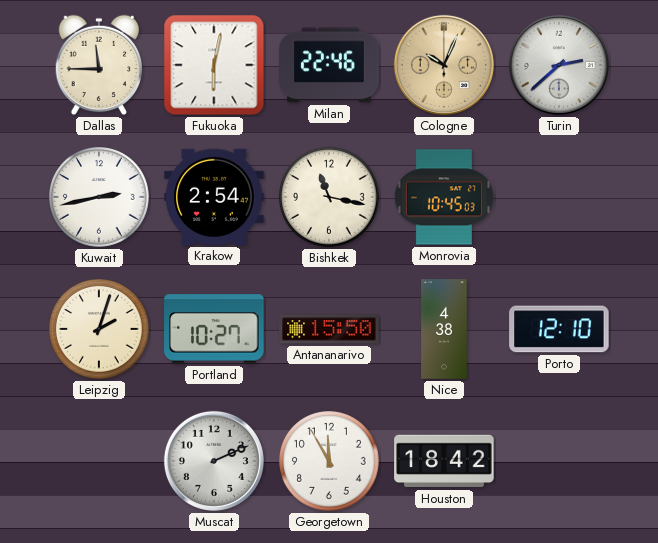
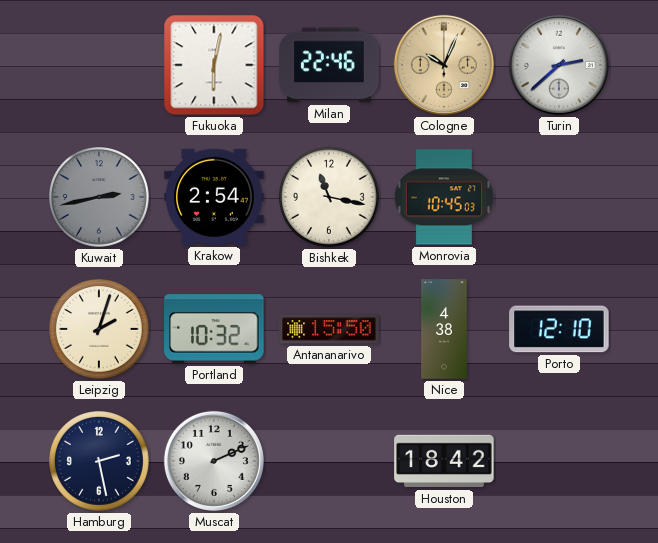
Dallas: 11:45 -> none
Kuwait dial: white -> grey
Portland: 10:27 -> 10:32
Hamburg: none -> 2:28
Georgetown: 11:55 -> none
